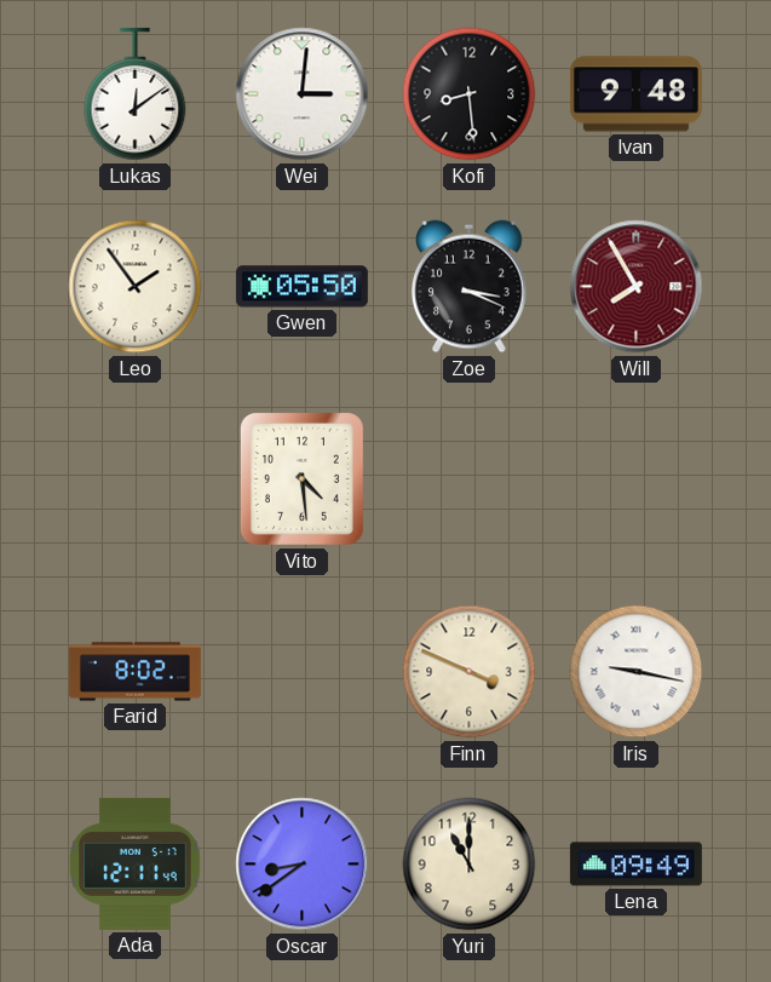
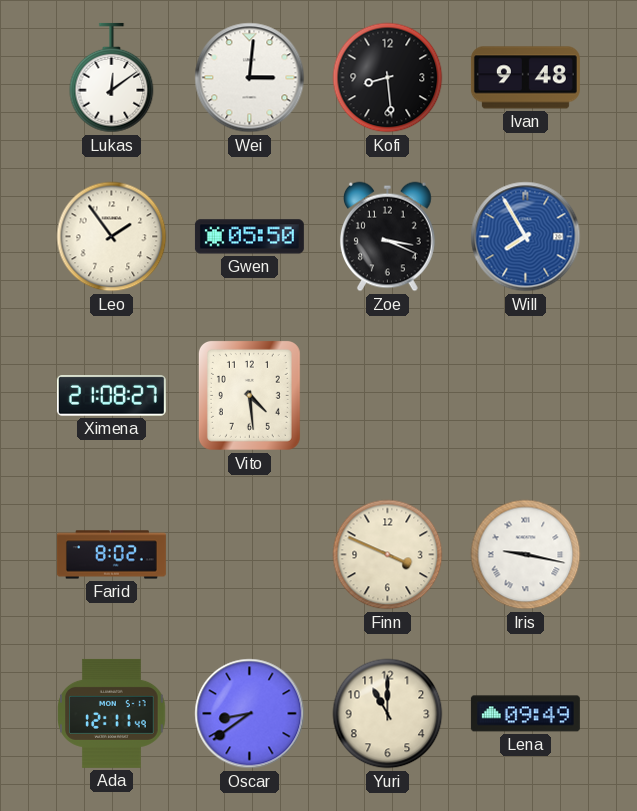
Will dial: burgundy -> blue
Ximena: none -> 21:08
